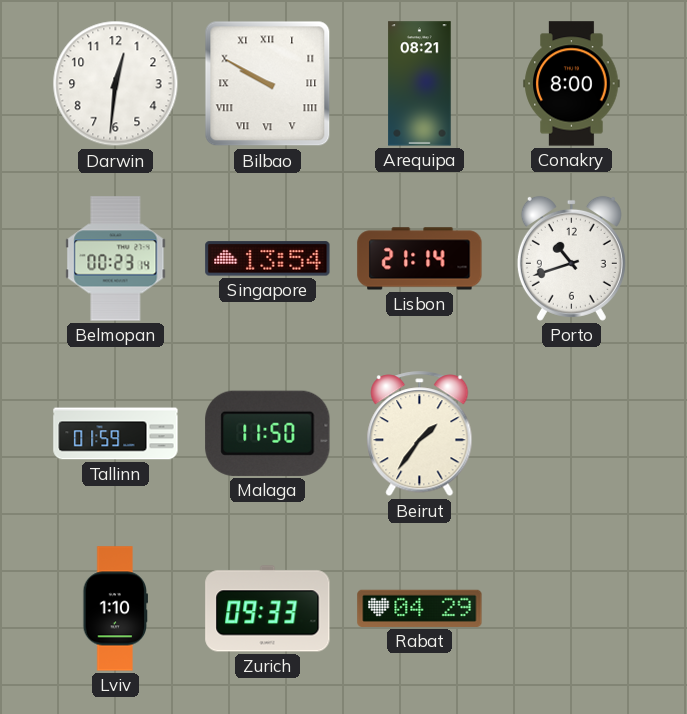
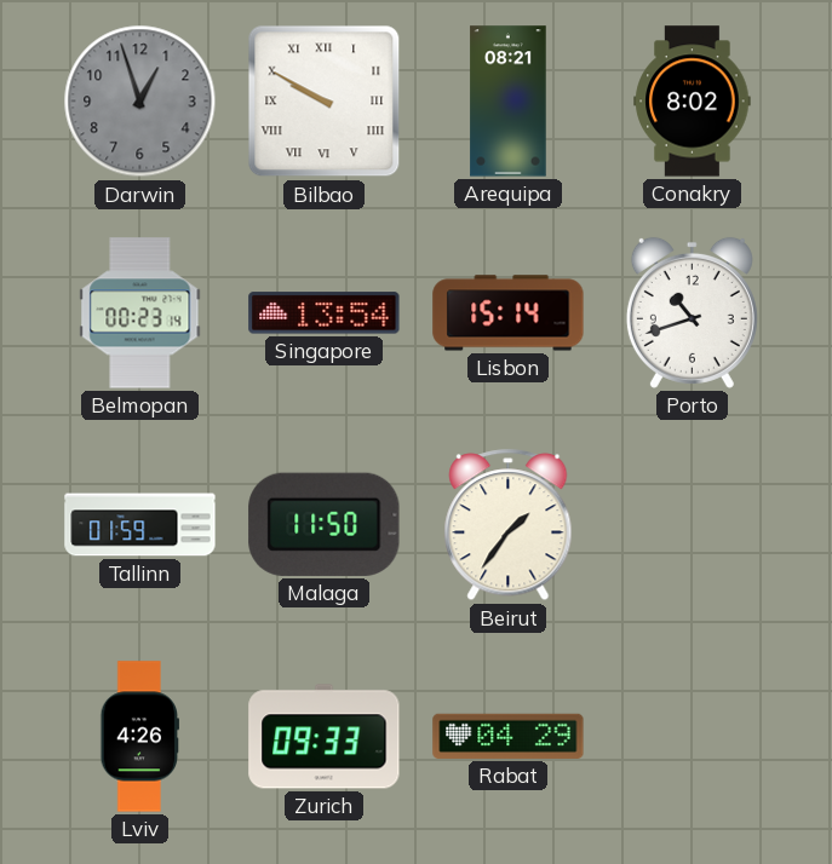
Darwin: 12:31 -> 12:57
Darwin dial: white -> grey
Conakry: 8:00 -> 8:02
Lisbon: 21:14 -> 15:14
Lviv: 1:10 -> 4:26
